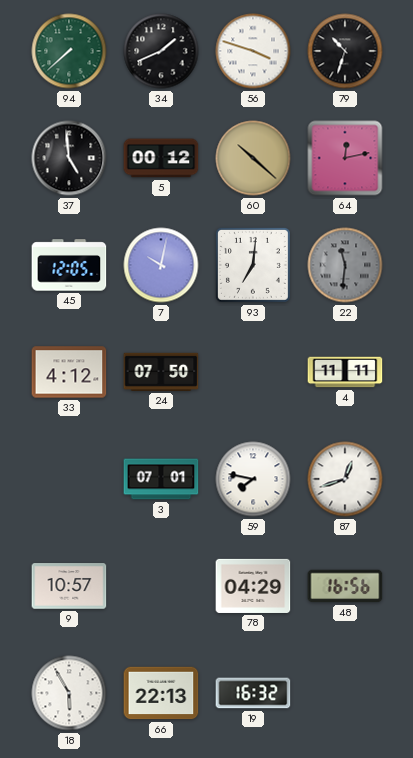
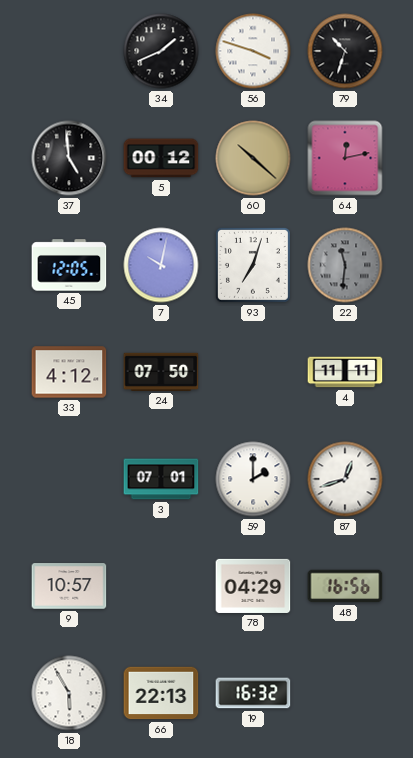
94: 7:38 -> none
93: 7:01 -> 7:03
59: 7:47 -> 2:00
